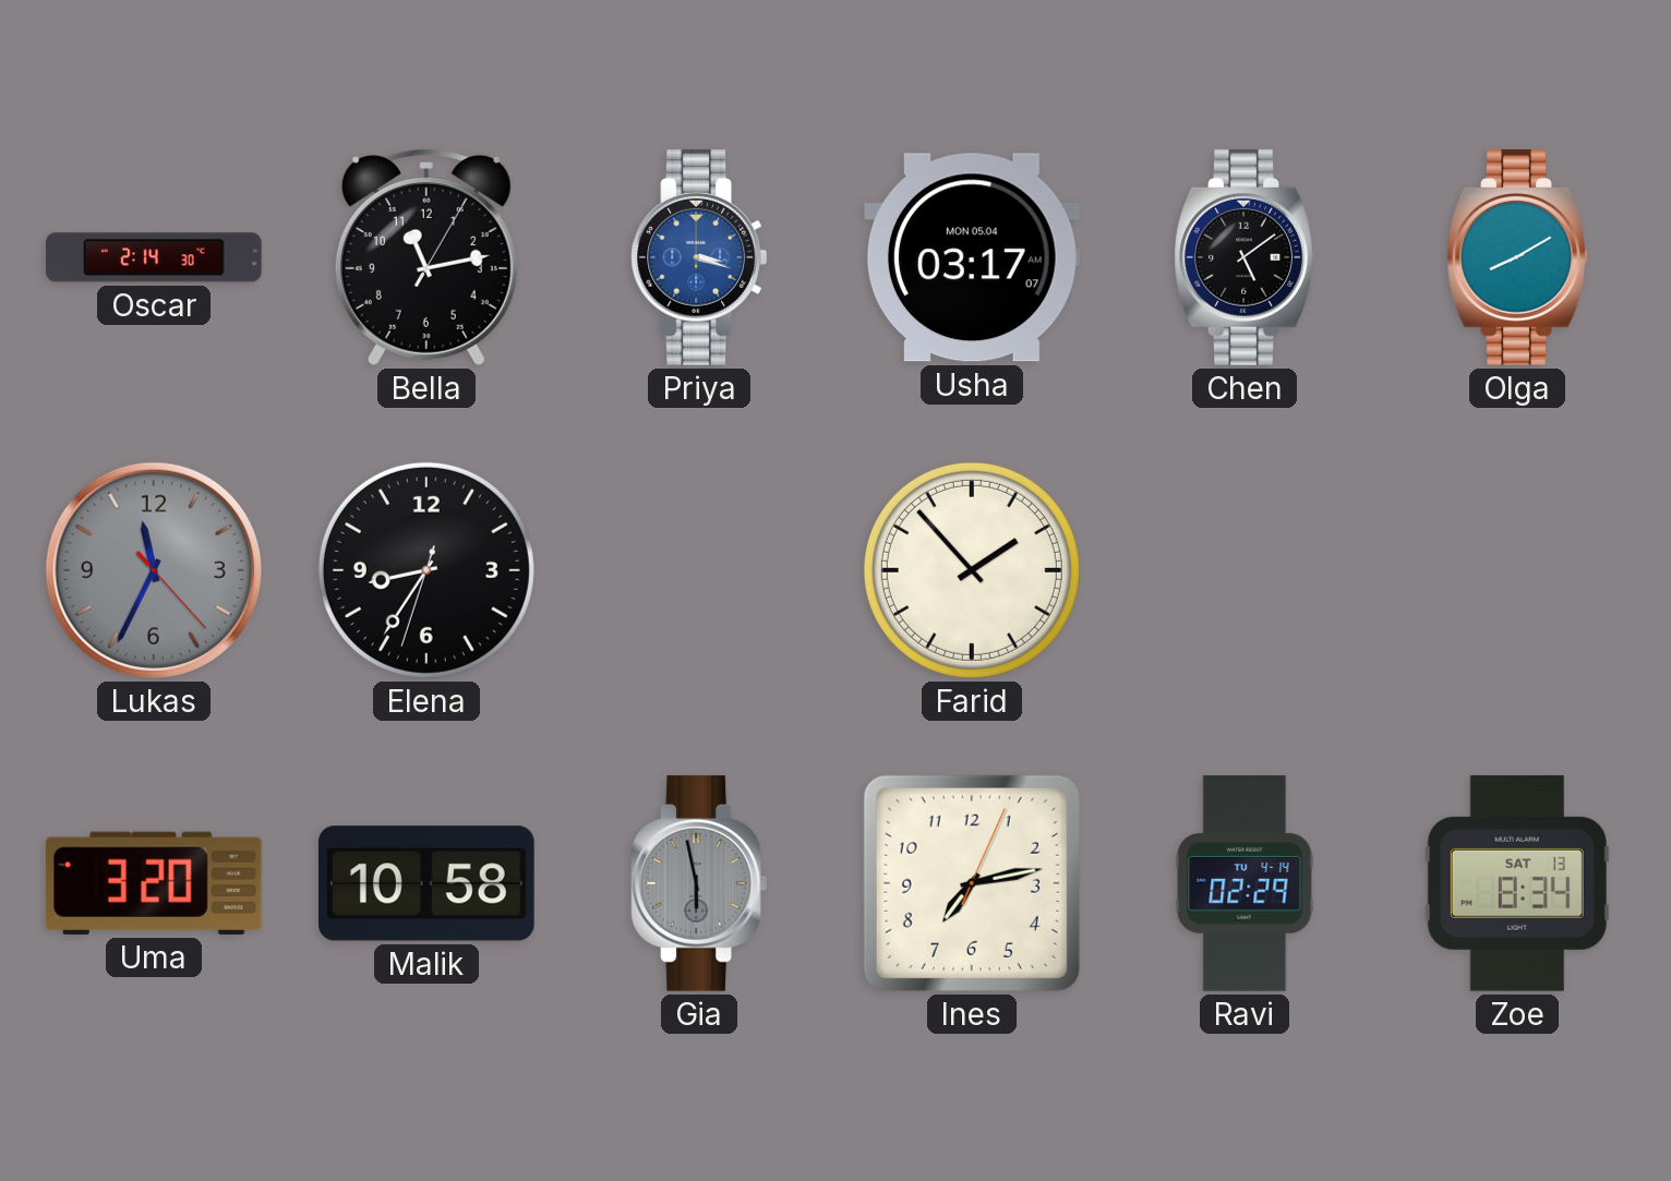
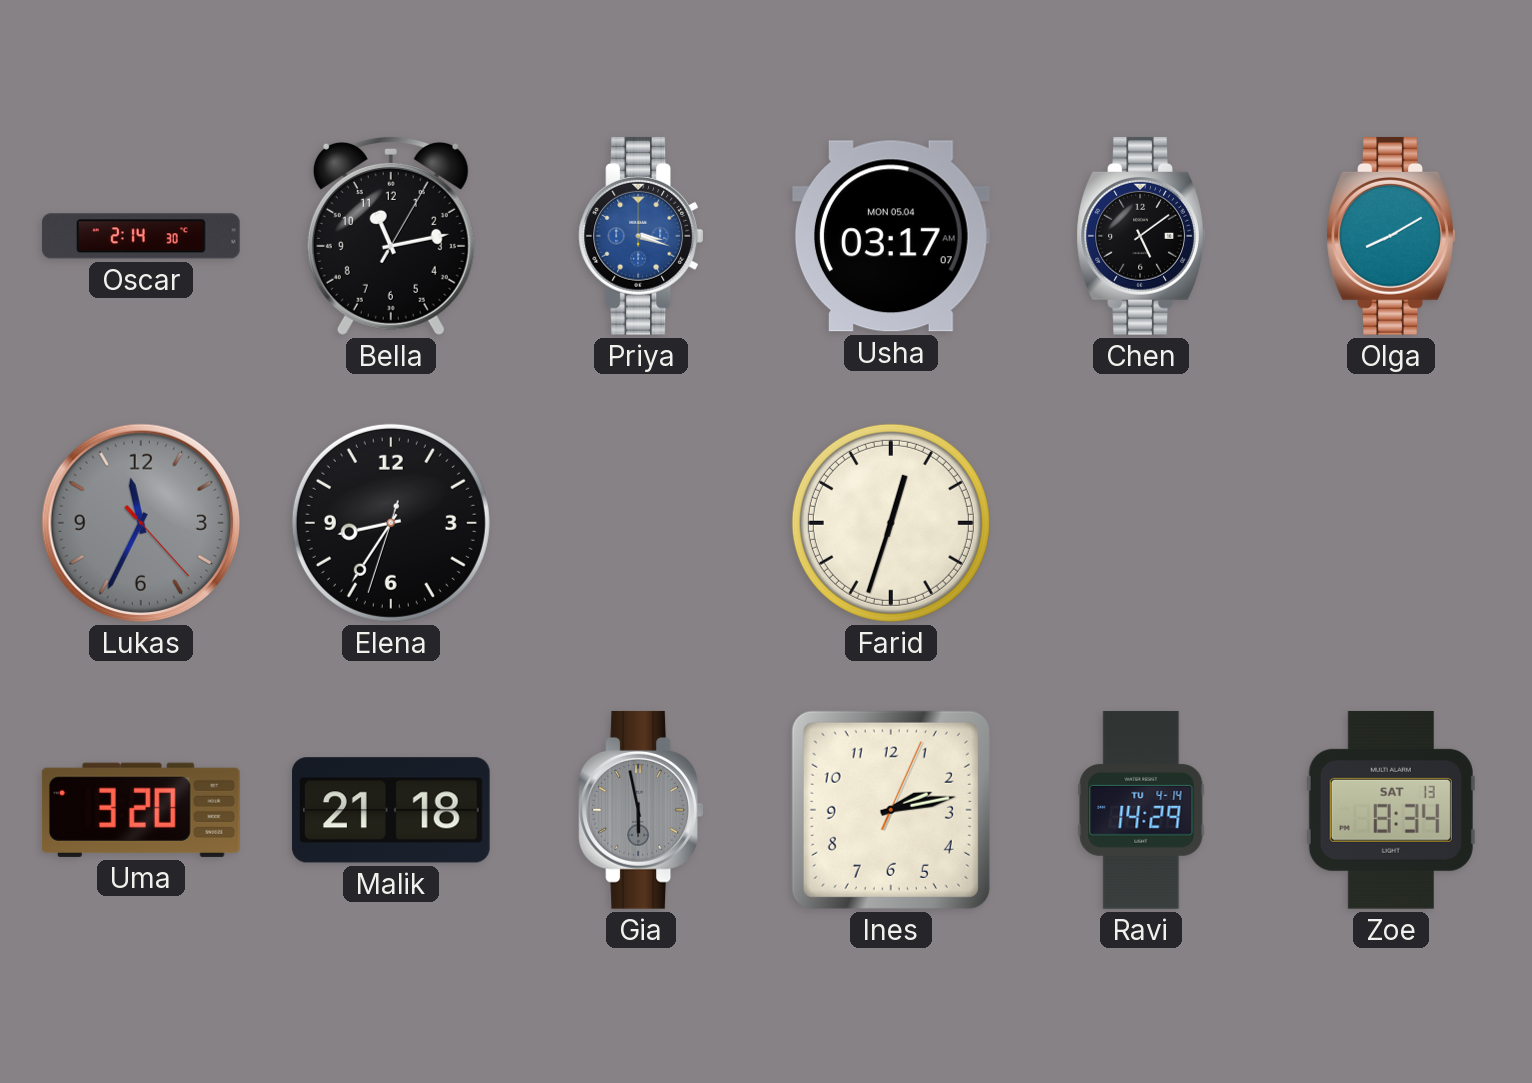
Farid: 1:53 -> 12:33
Malik: 10:58 -> 21:18
Ines: 7:13 -> 2:13
Ravi: 02:29 -> 14:29
